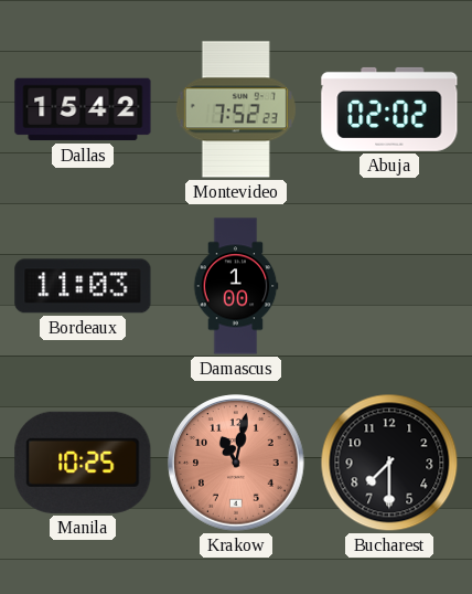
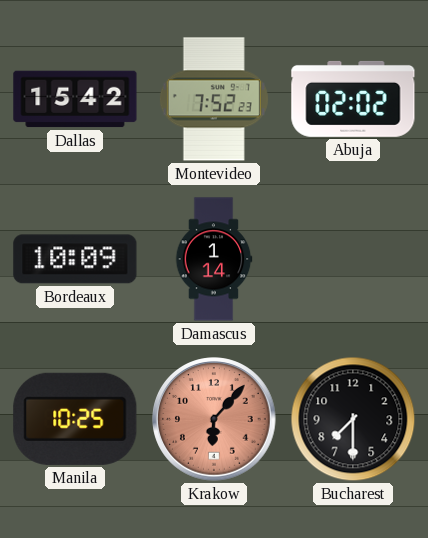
Bordeaux: 11:03 -> 10:09
Damascus: 1:00 -> 1:14
Krakow: 11:02 -> 6:07
